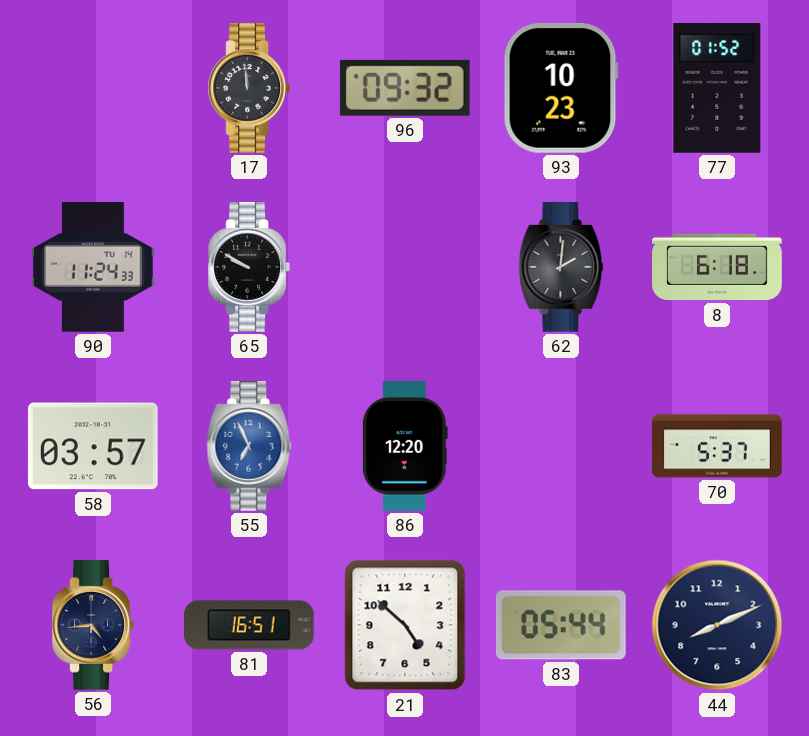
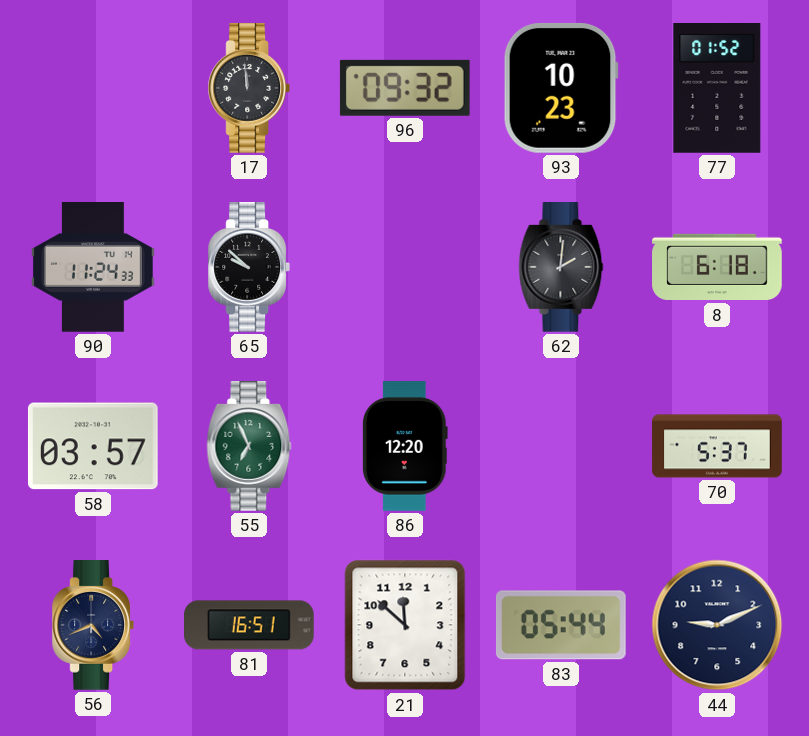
65: 9:50 -> 9:52
55 dial: blue -> green
56: 4:44 -> 4:41
21: 4:52 -> 11:52
44: 8:11 -> 9:11
